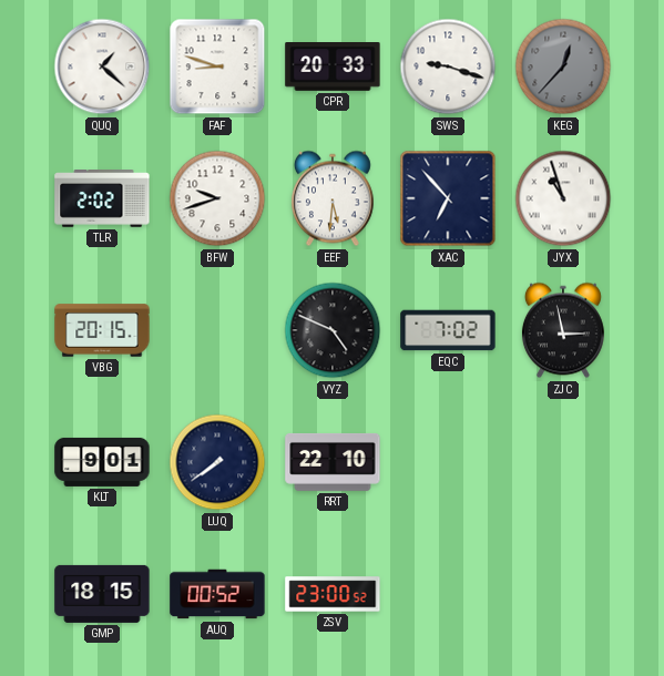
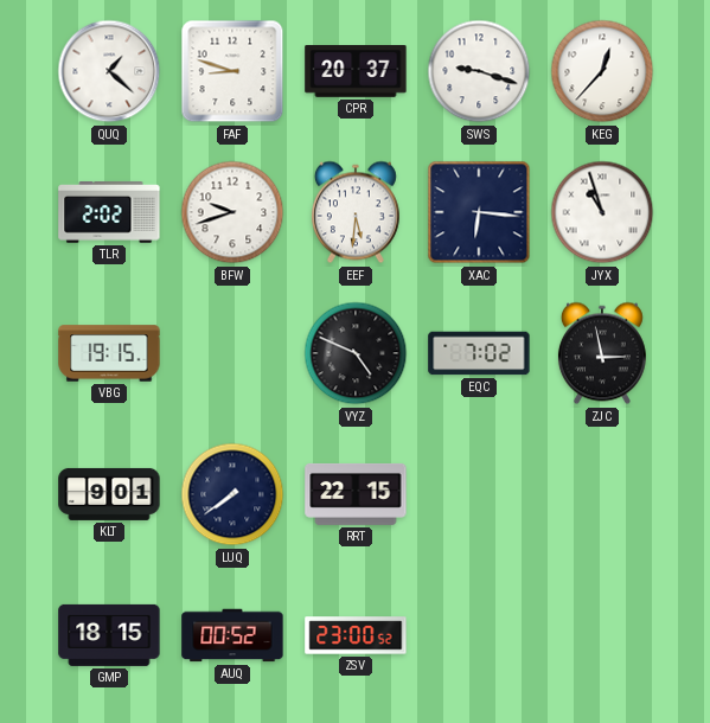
CPR: 20:33 -> 20:37
KEG dial: grey -> white
XAC: 6:53 -> 6:16
VBG: 20:15 -> 19:15
RRT: 22:10 -> 22:15
